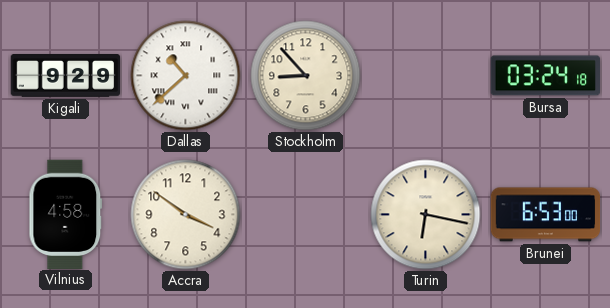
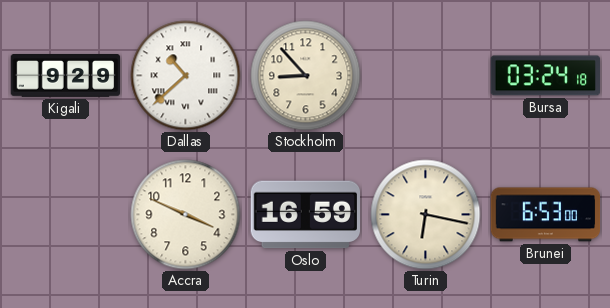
Vilnius: 4:58 -> none
Accra: 3:51 -> 3:49
Oslo: none -> 16:59
